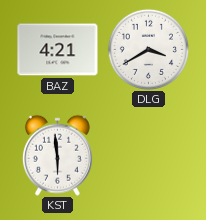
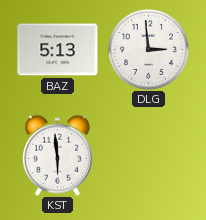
BAZ: 4:21 -> 5:13
DLG: 3:40 -> 2:59
